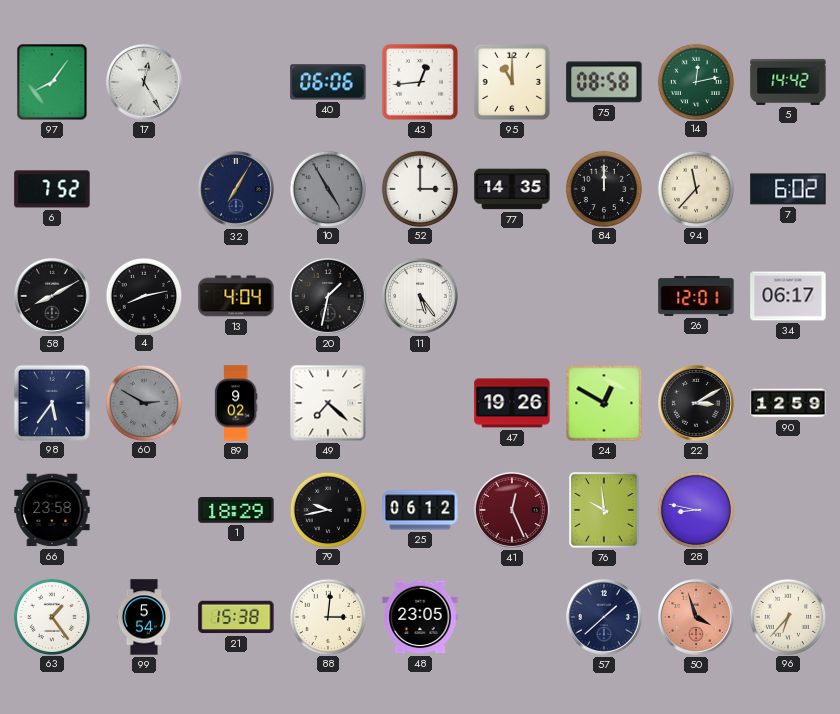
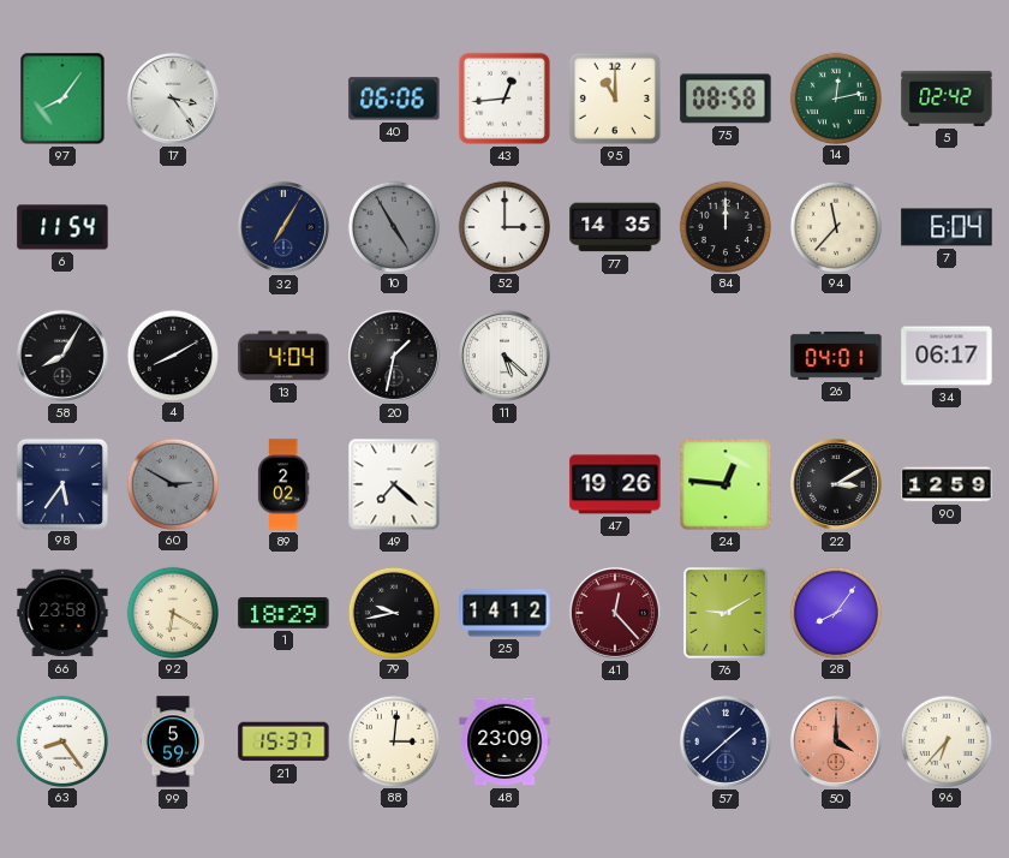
17: 12:25 -> 3:24
5: 14:42 -> 02:42
6: 7:52 -> 11:54
7: 6:02 -> 6:04
58: 8:10 -> 8:05
4: 8:13 -> 8:10
11: 5:24 -> 5:22
26: 12:01 -> 04:01
89: 9:02 -> 2:02
24: 12:50 -> 12:46
92: none -> 6:20
25: 06:12 -> 14:12
41: 12:26 -> 12:23
76: 9:59 -> 9:10
28: 8:47 -> 8:06
63: 1:24 -> 8:24
99: 5:54 -> 5:59
21: 15:38 -> 15:37
48: 23:05 -> 23:09
50: 3:57 -> 4:00
